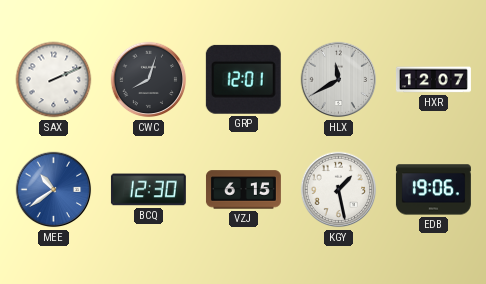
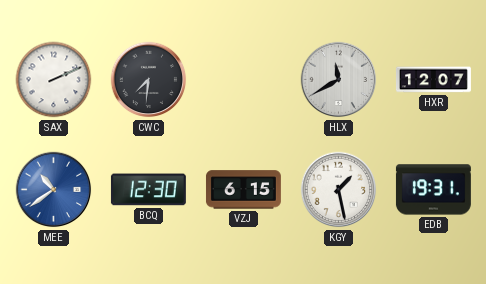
CWC: 8:03 -> 7:31
GRP: 12:01 -> none
EDB: 19:06 -> 19:31
